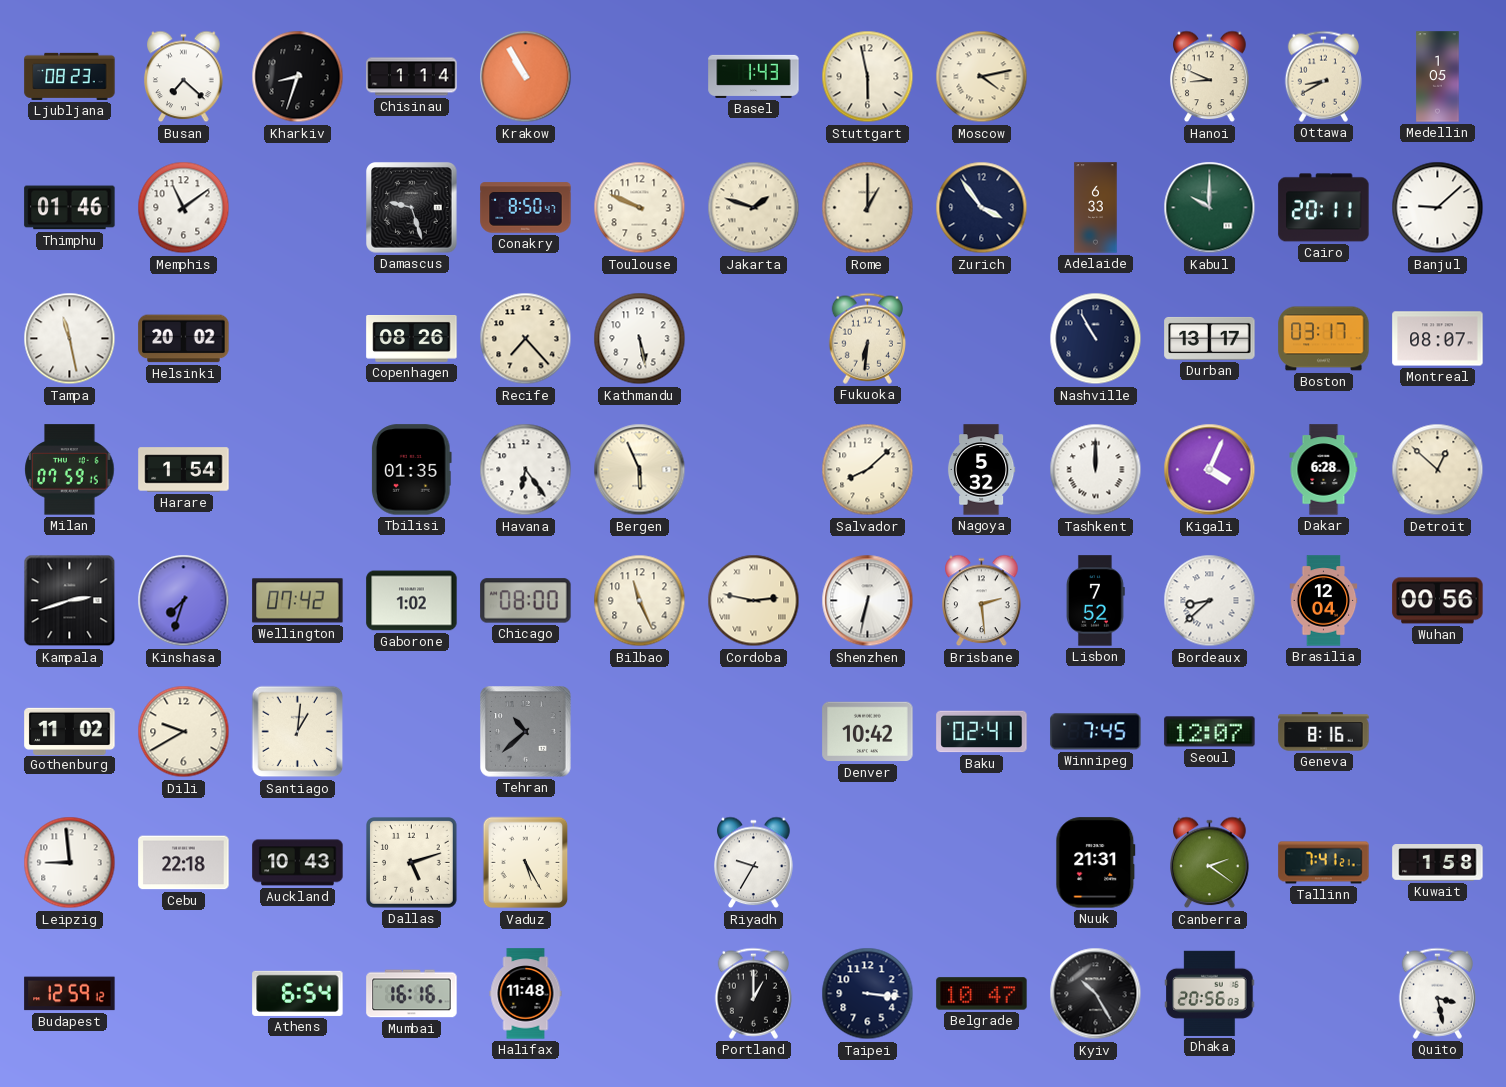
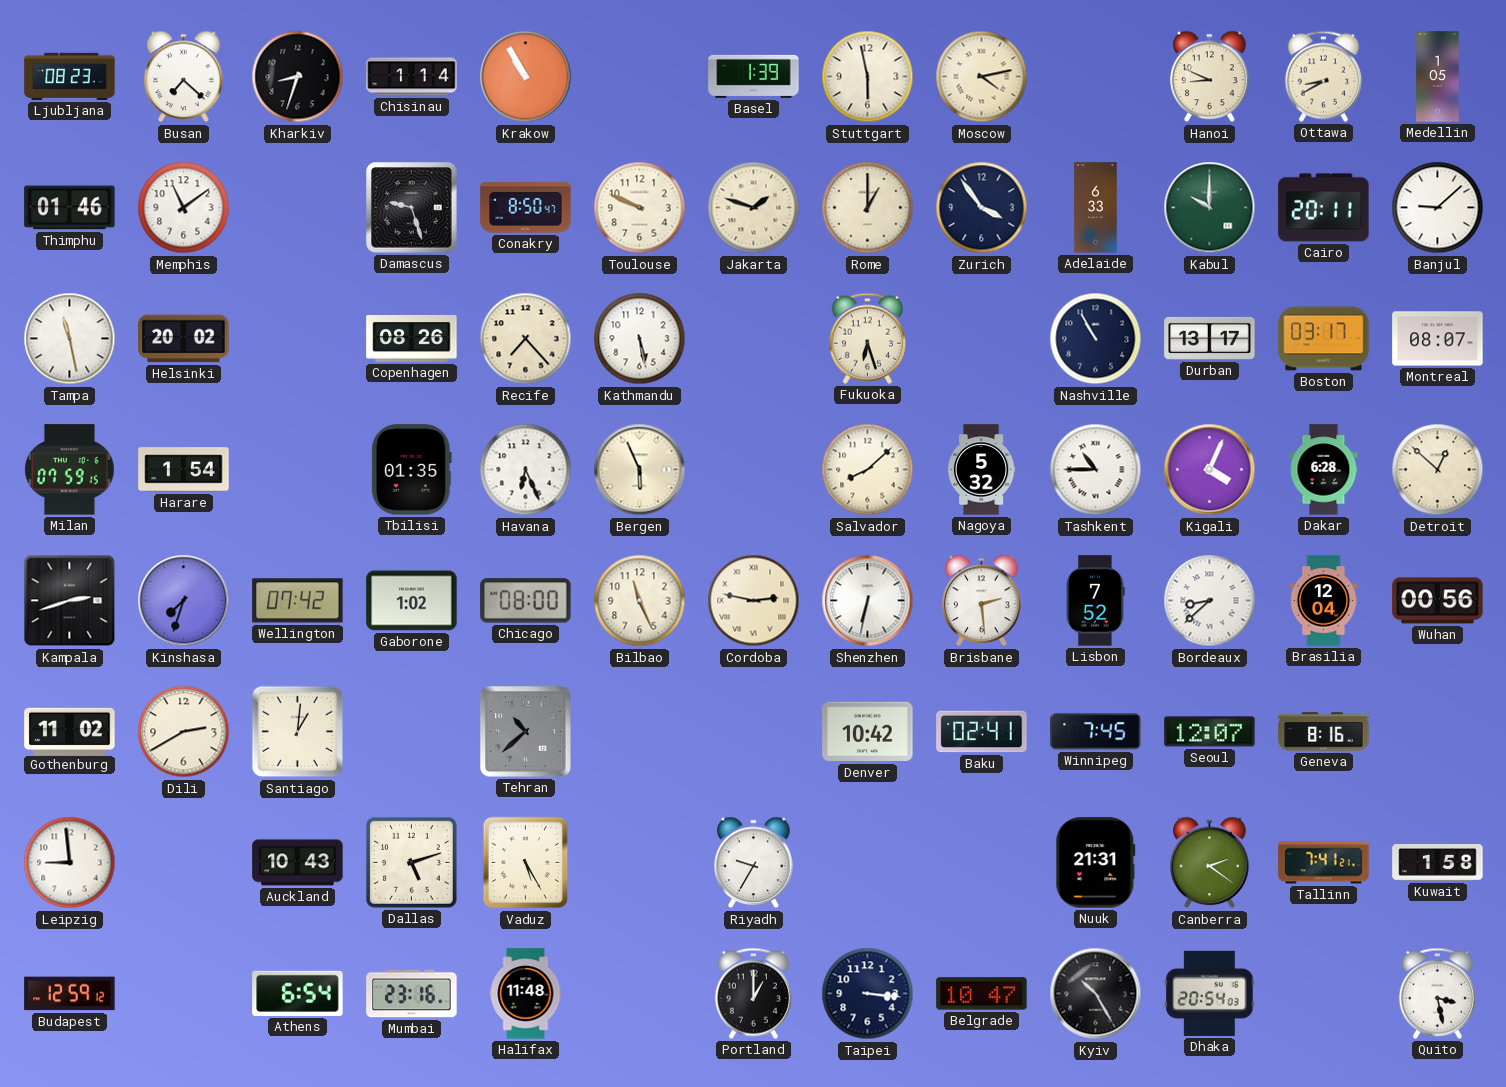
Basel: 1:43 -> 1:39
Fukuoka: 6:31 -> 6:27
Havana: 6:24 -> 6:26
Tashkent: 12:00 -> 10:45
Dili: 9:40 -> 2:40
Cebu: 22:18 -> none
Mumbai: 16:16 -> 23:16
Dhaka: 20:56 -> 20:54
